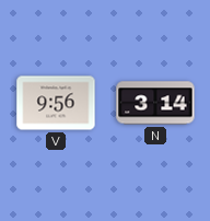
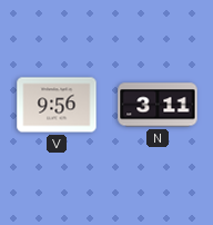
N: 3:14 -> 3:11
